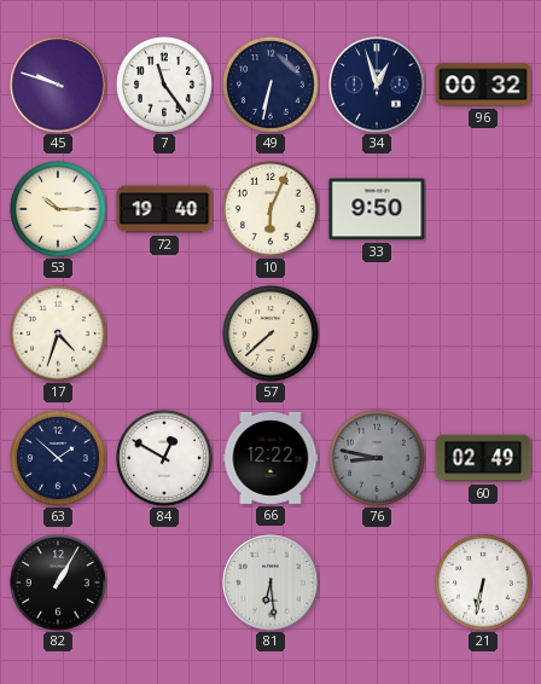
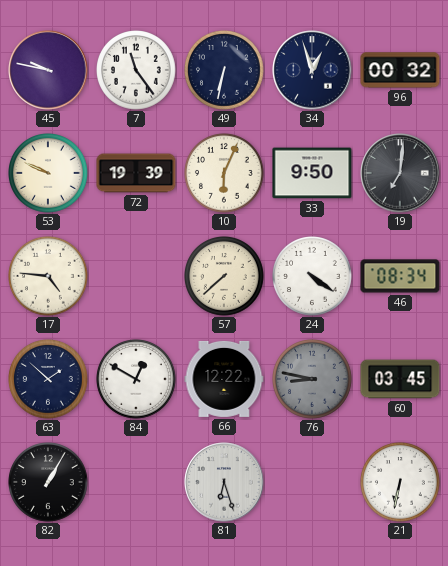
45: 9:48 -> 9:47
53: 10:15 -> 9:49
72: 19:40 -> 19:39
19: none -> 7:01
17: 4:33 -> 4:46
24: none -> 4:21
46: none -> 08:34
60: 02:49 -> 03:45
81: 6:29 -> 6:27
